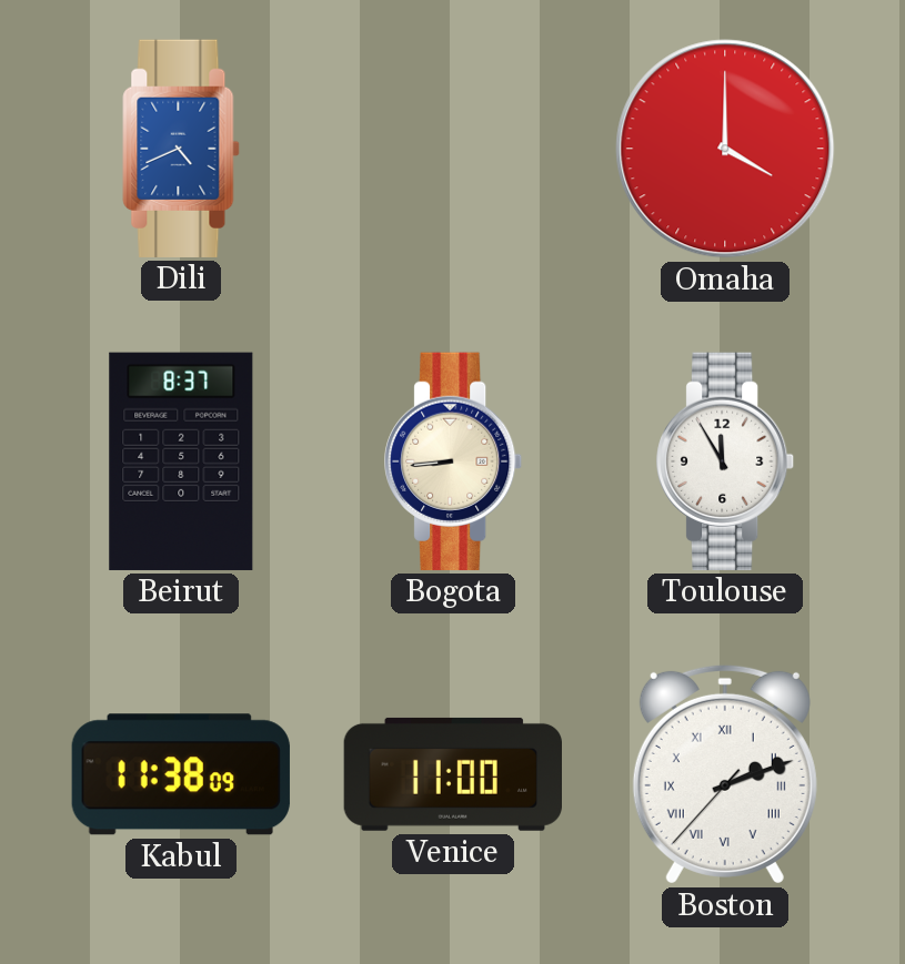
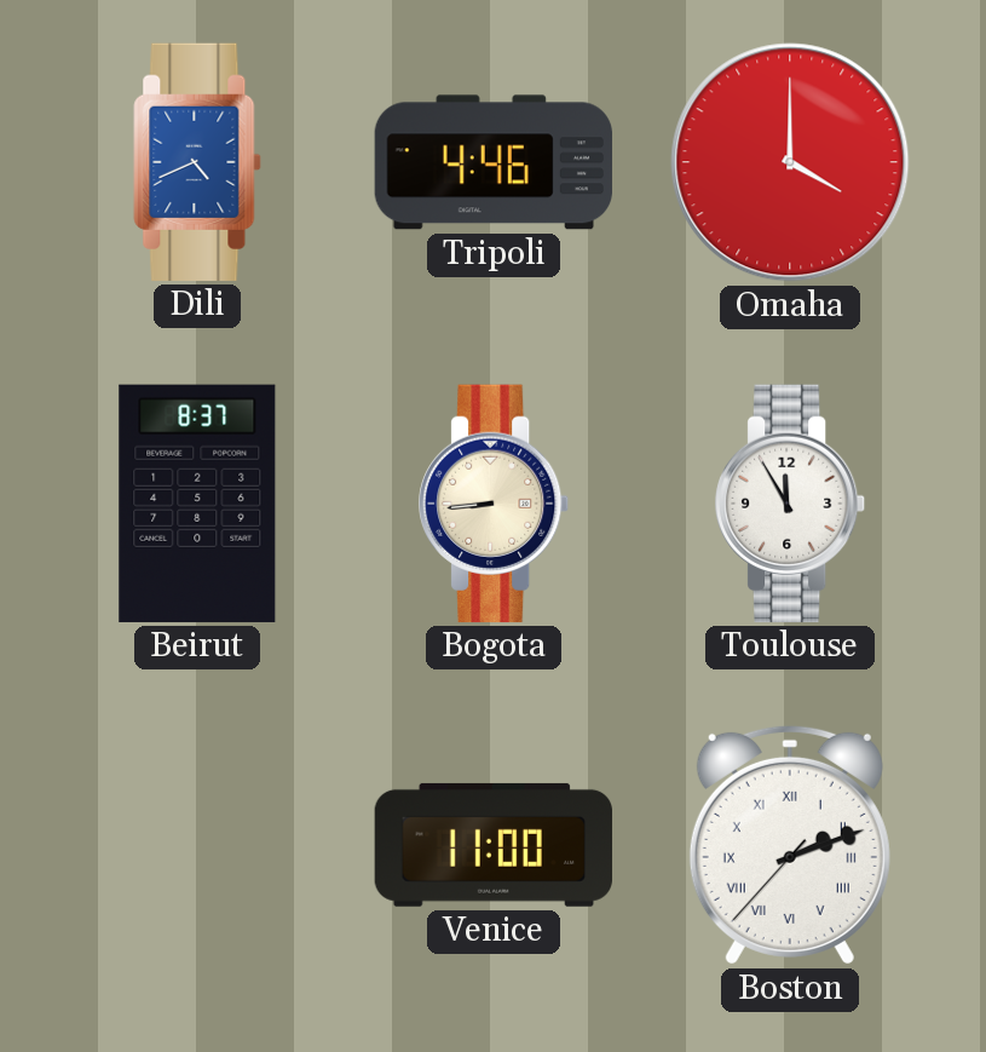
Tripoli: none -> 4:46
Kabul: 11:38 -> none
